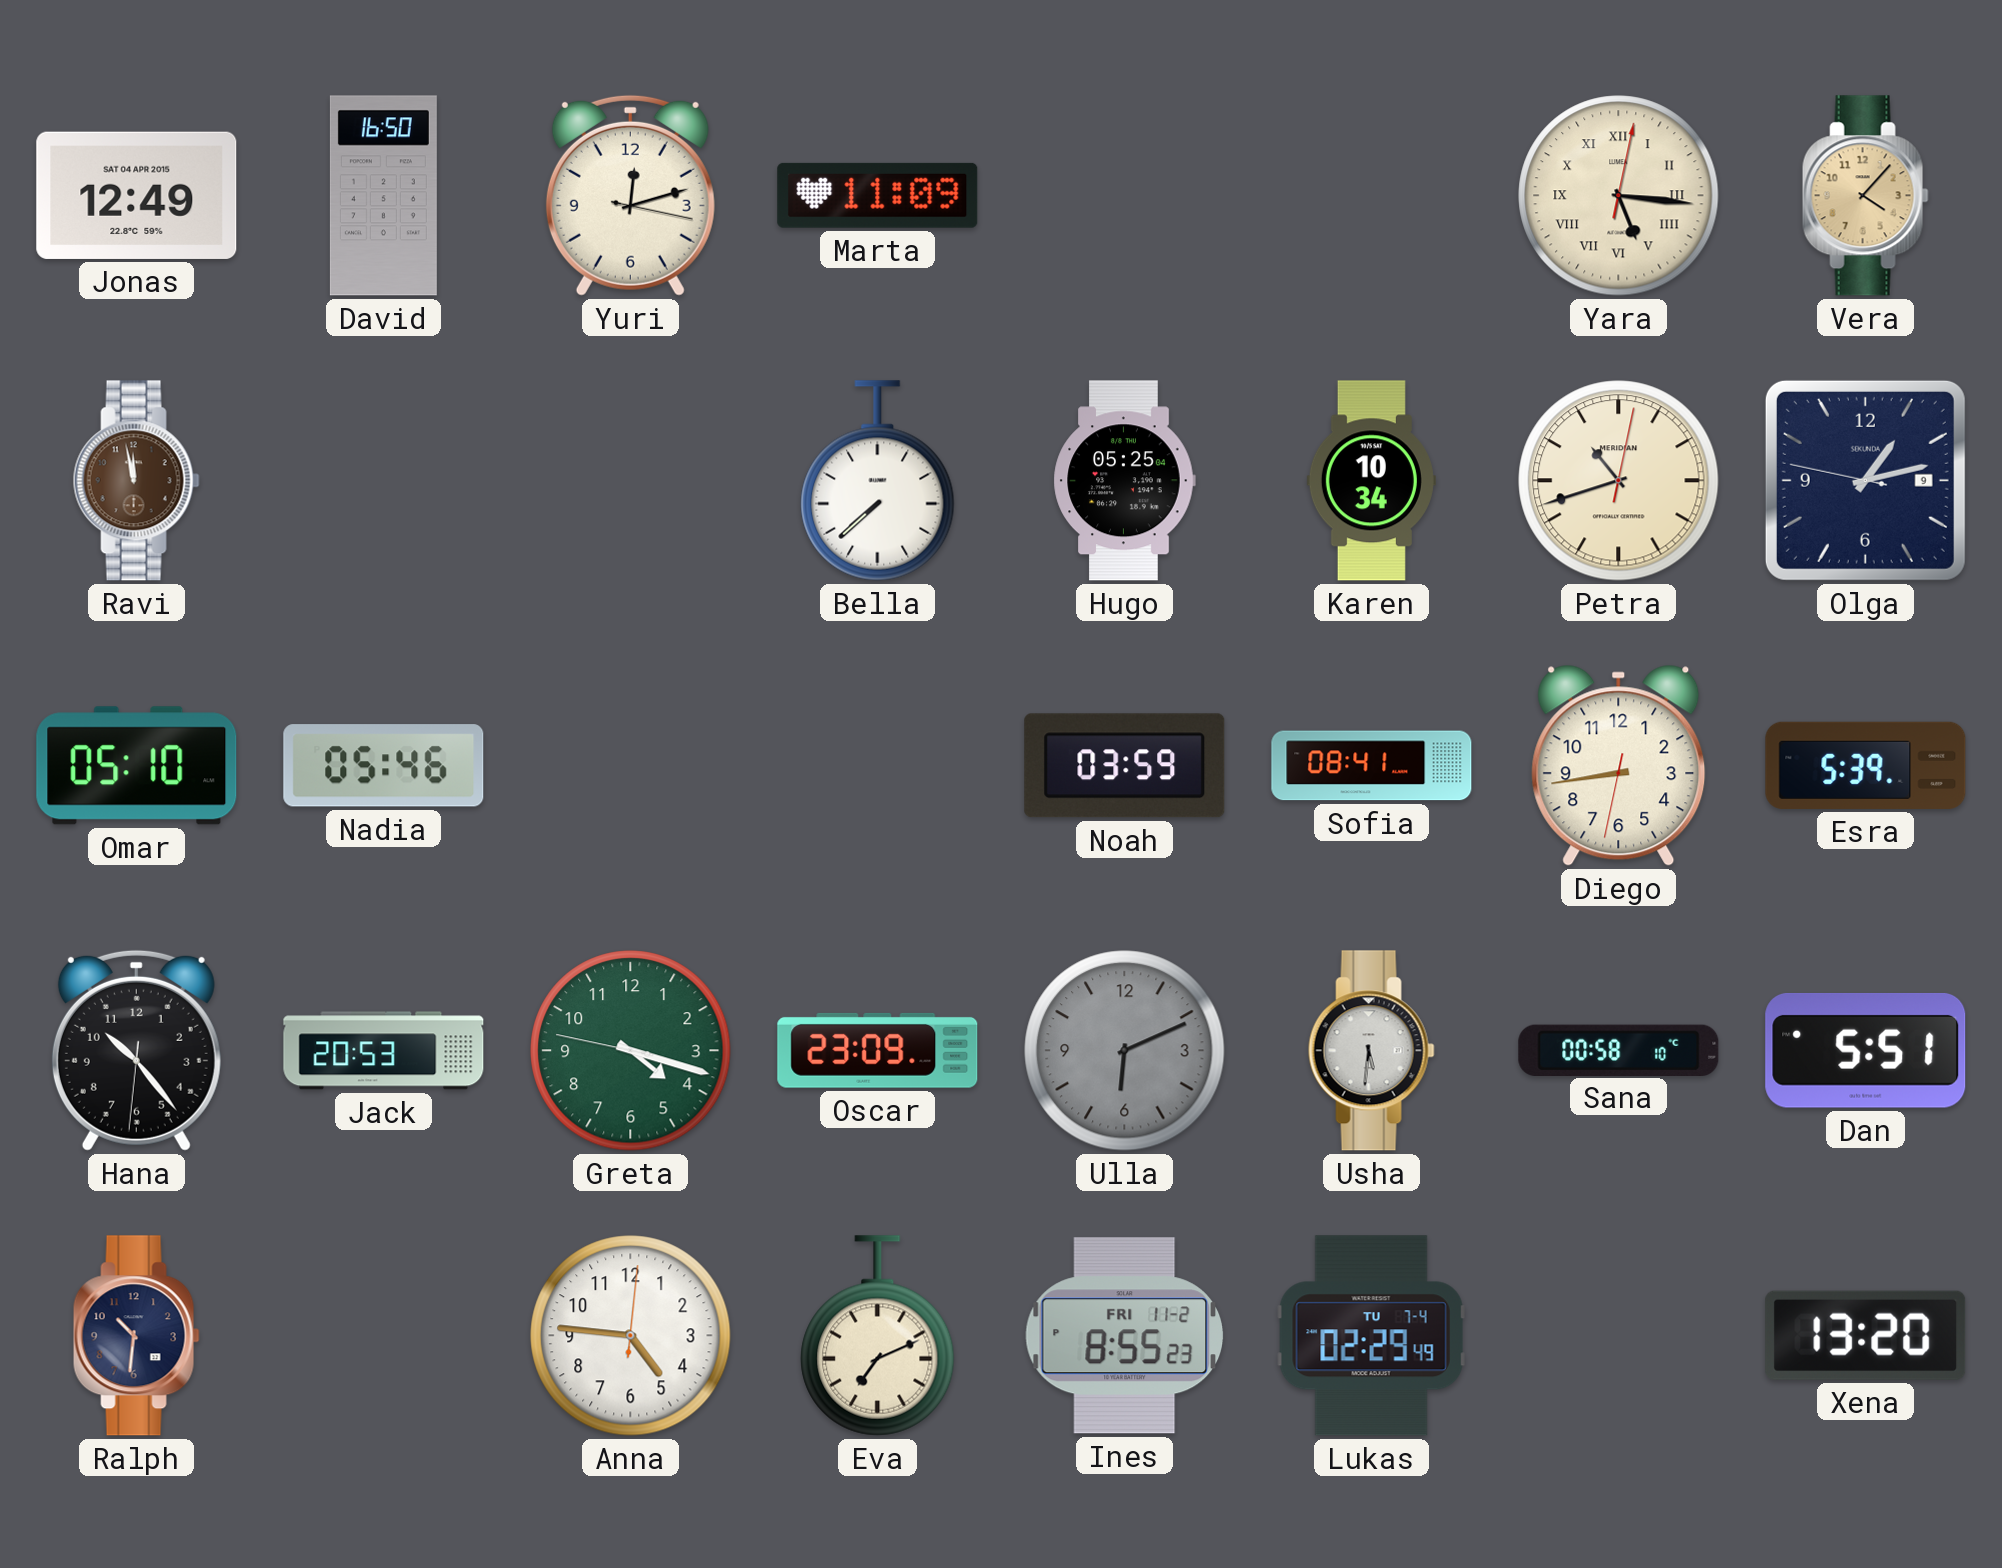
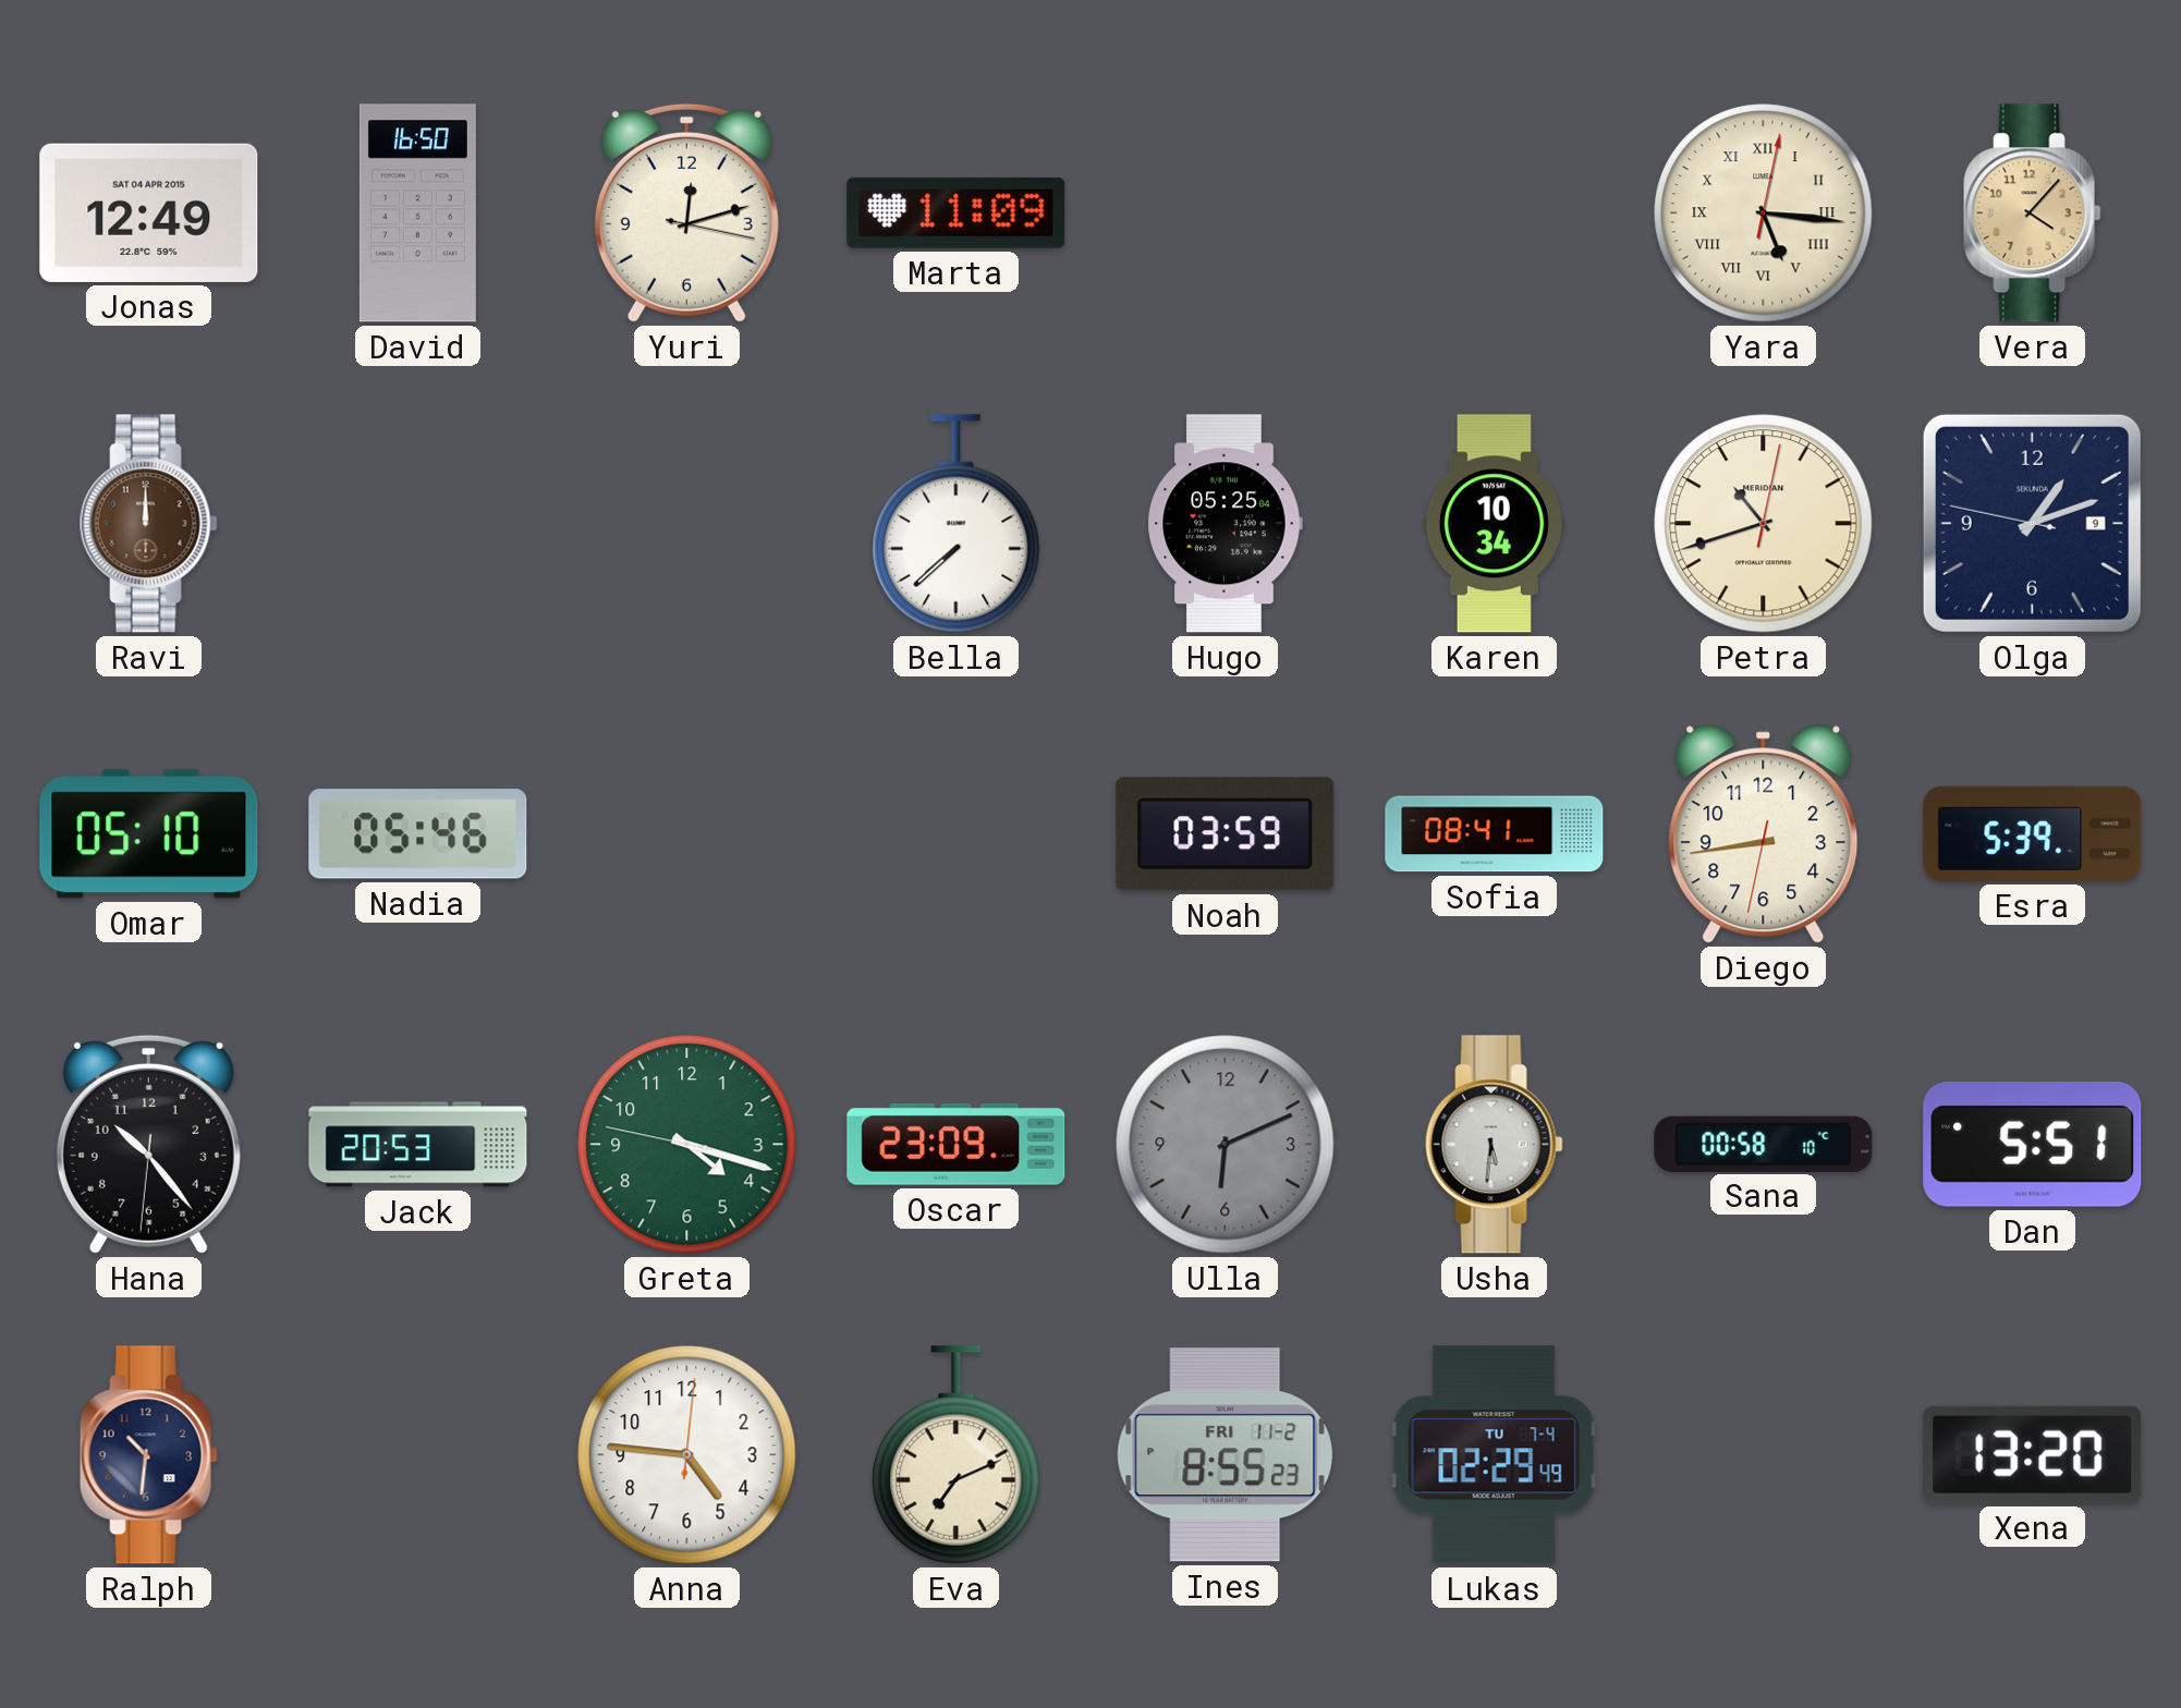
Ravi: 11:58 -> 12:00
Olga: 1:12 -> 1:11
